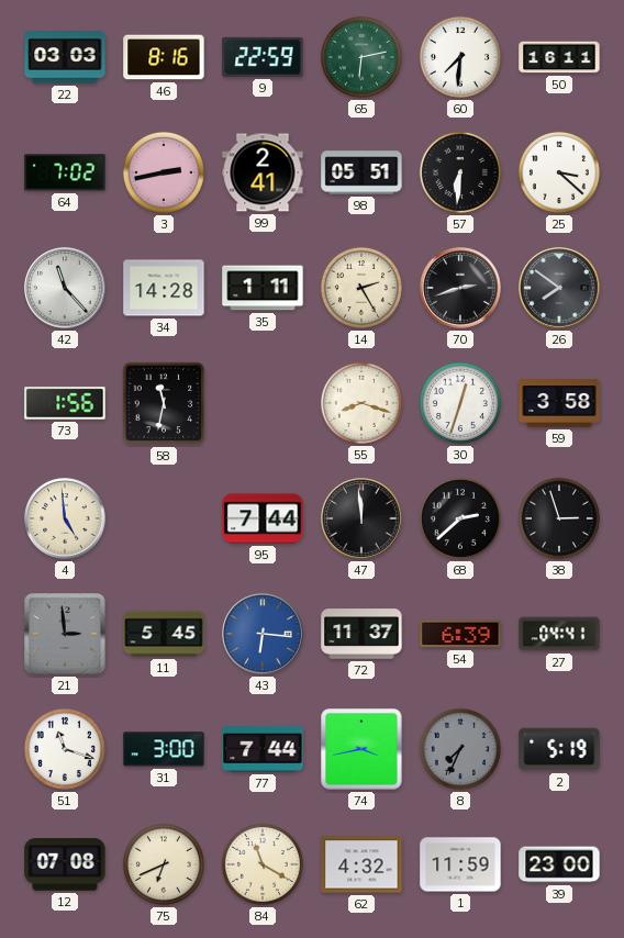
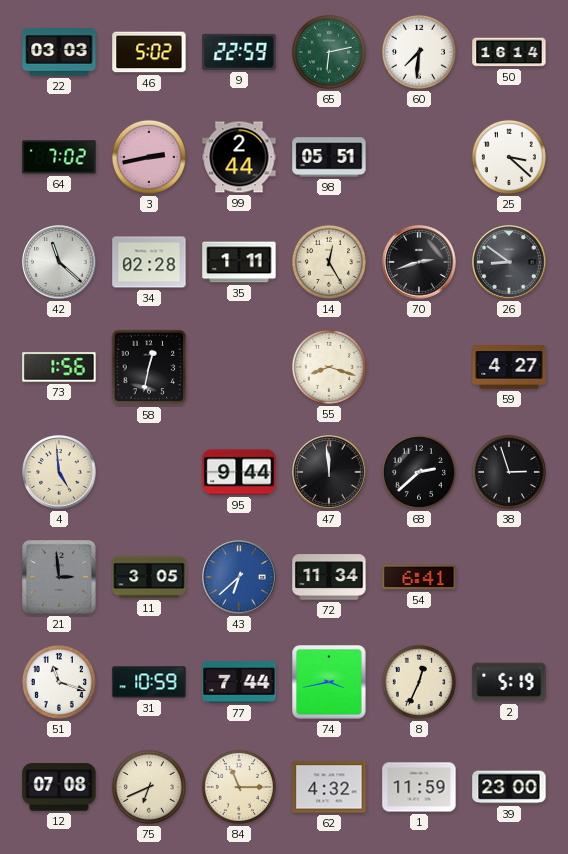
46: 8:16 -> 5:02
50: 16:11 -> 16:14
99: 2:41 -> 2:44
57: 6:31 -> none
42: 11:23 -> 11:22
34: 14:28 -> 02:28
14: 2:25 -> 12:25
26: 7:51 -> 8:51
58: 11:32 -> 12:32
30: 12:33 -> none
59: 3:58 -> 4:27
95: 7:44 -> 9:44
11: 5:45 -> 3:05
43: 6:16 -> 6:38
72: 11:37 -> 11:34
54: 6:39 -> 6:41
27: 04:41 -> none
31: 3:00 -> 10:59
8: 7:34 -> 12:34
8 dial: grey -> cream
84: 11:20 -> 11:15
